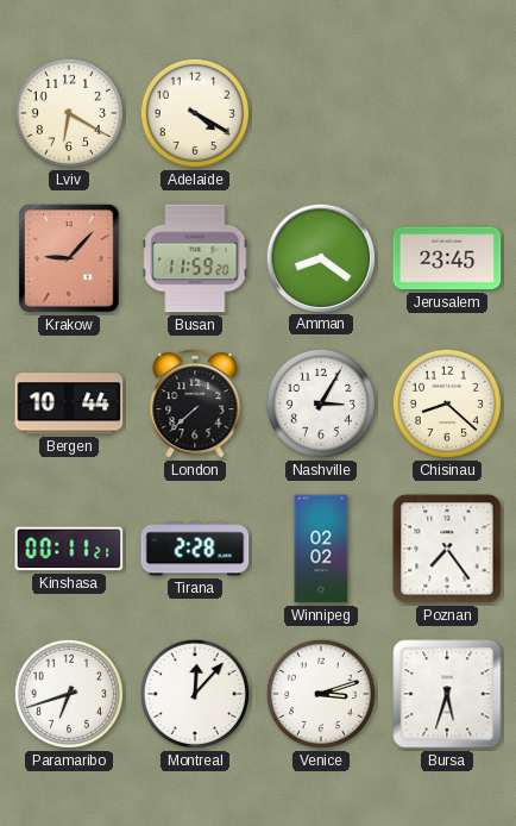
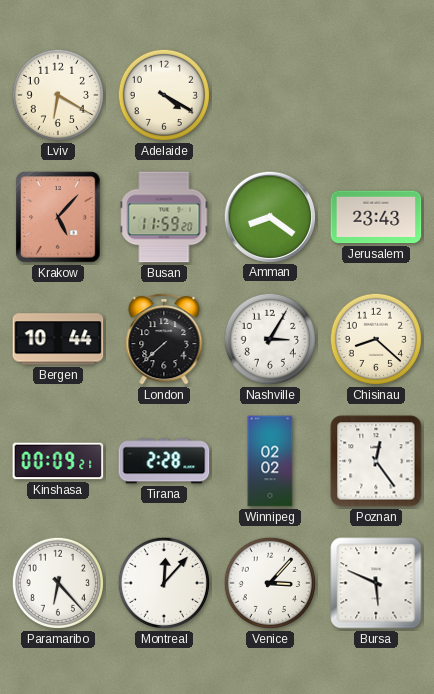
Krakow: 9:07 -> 5:07
Jerusalem: 23:45 -> 23:43
Kinshasa: 00:11 -> 00:09
Poznan: 7:24 -> 12:24
Paramaribo: 6:42 -> 6:23
Venice: 3:12 -> 3:07
Bursa: 5:33 -> 5:49
